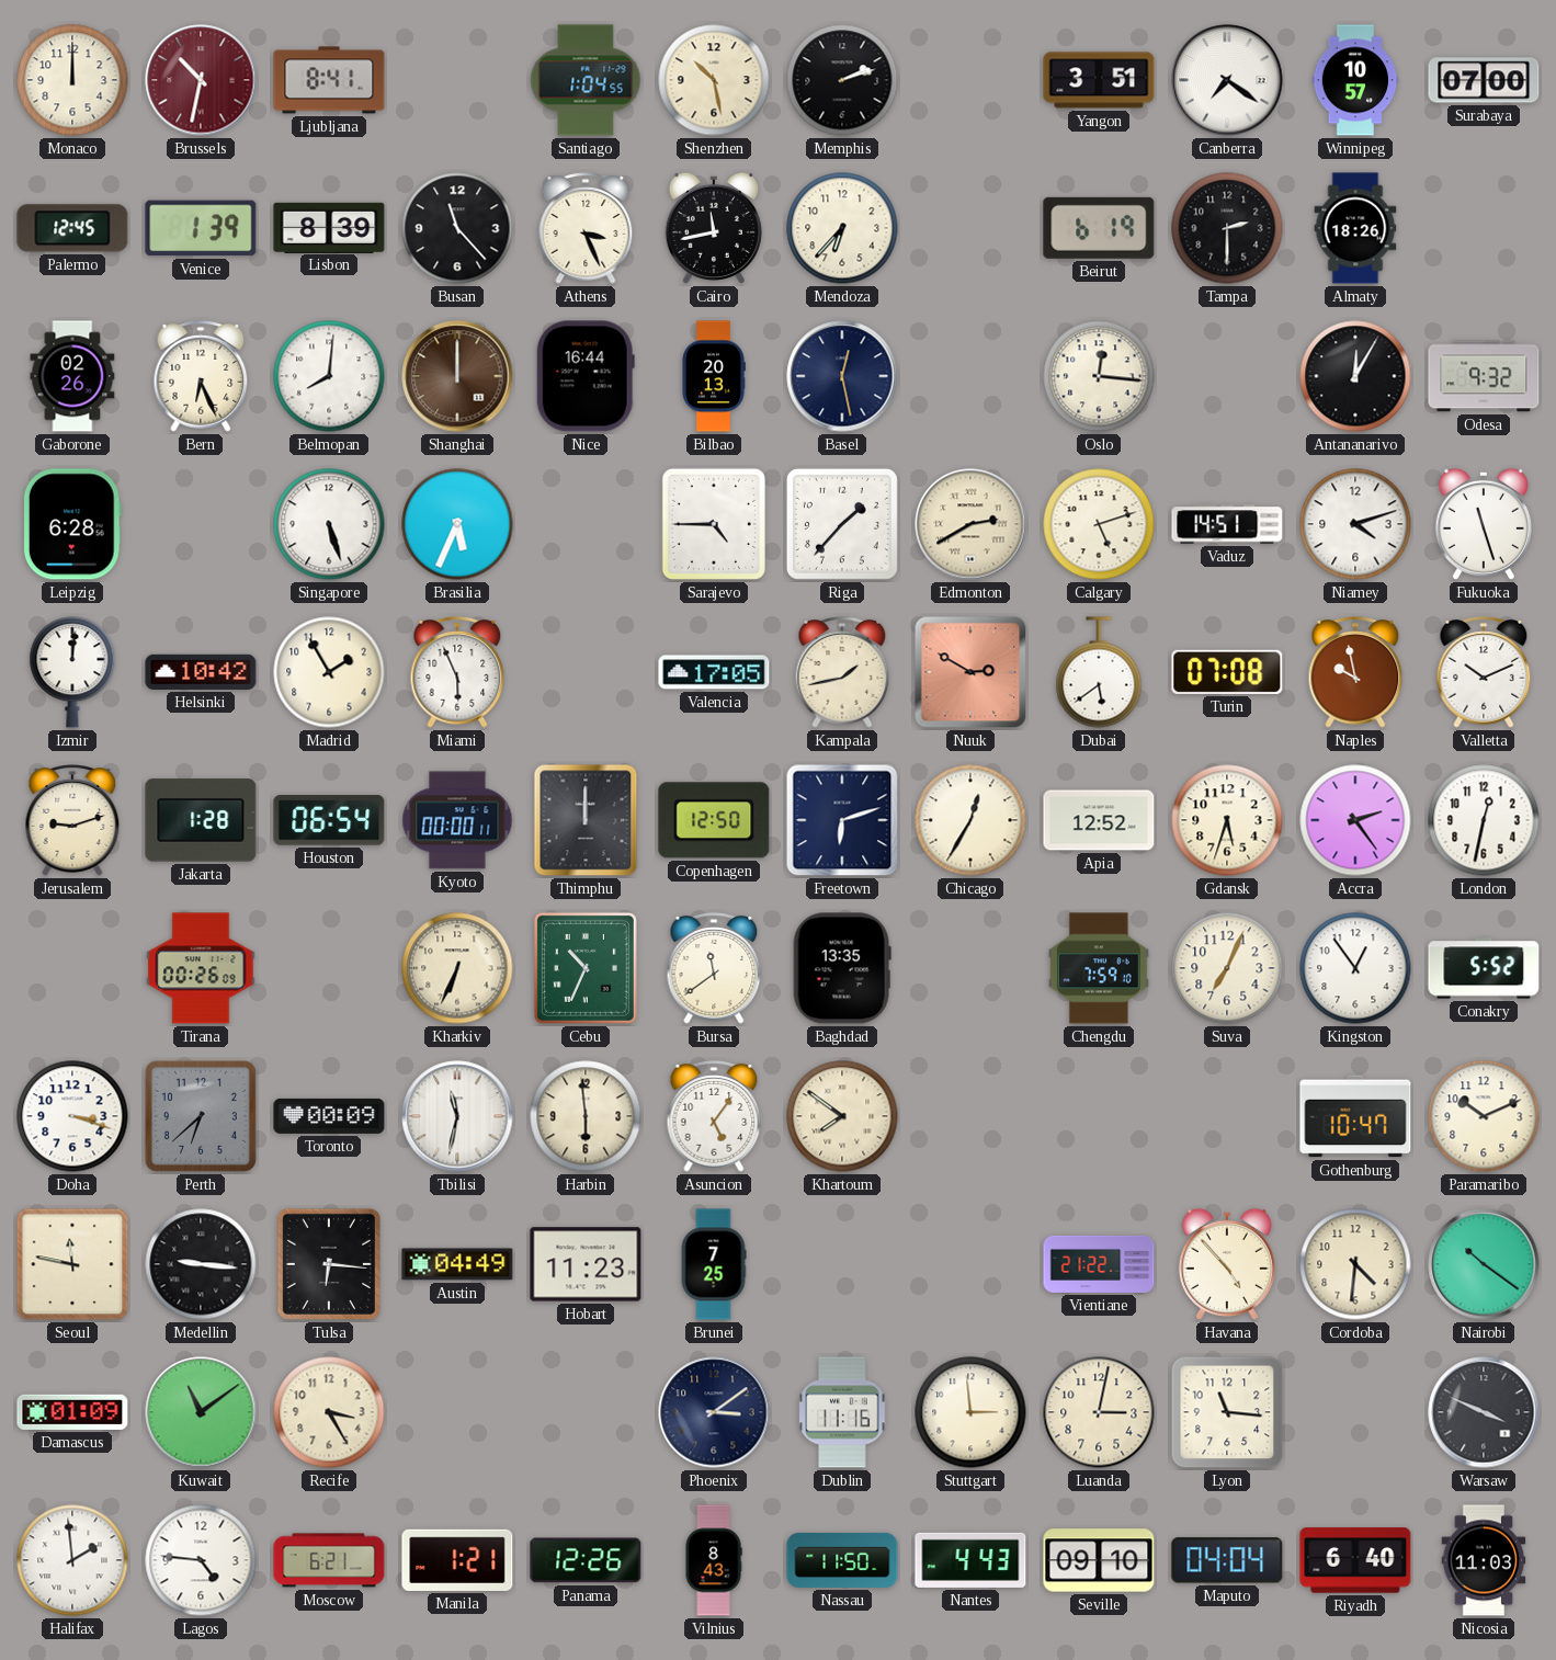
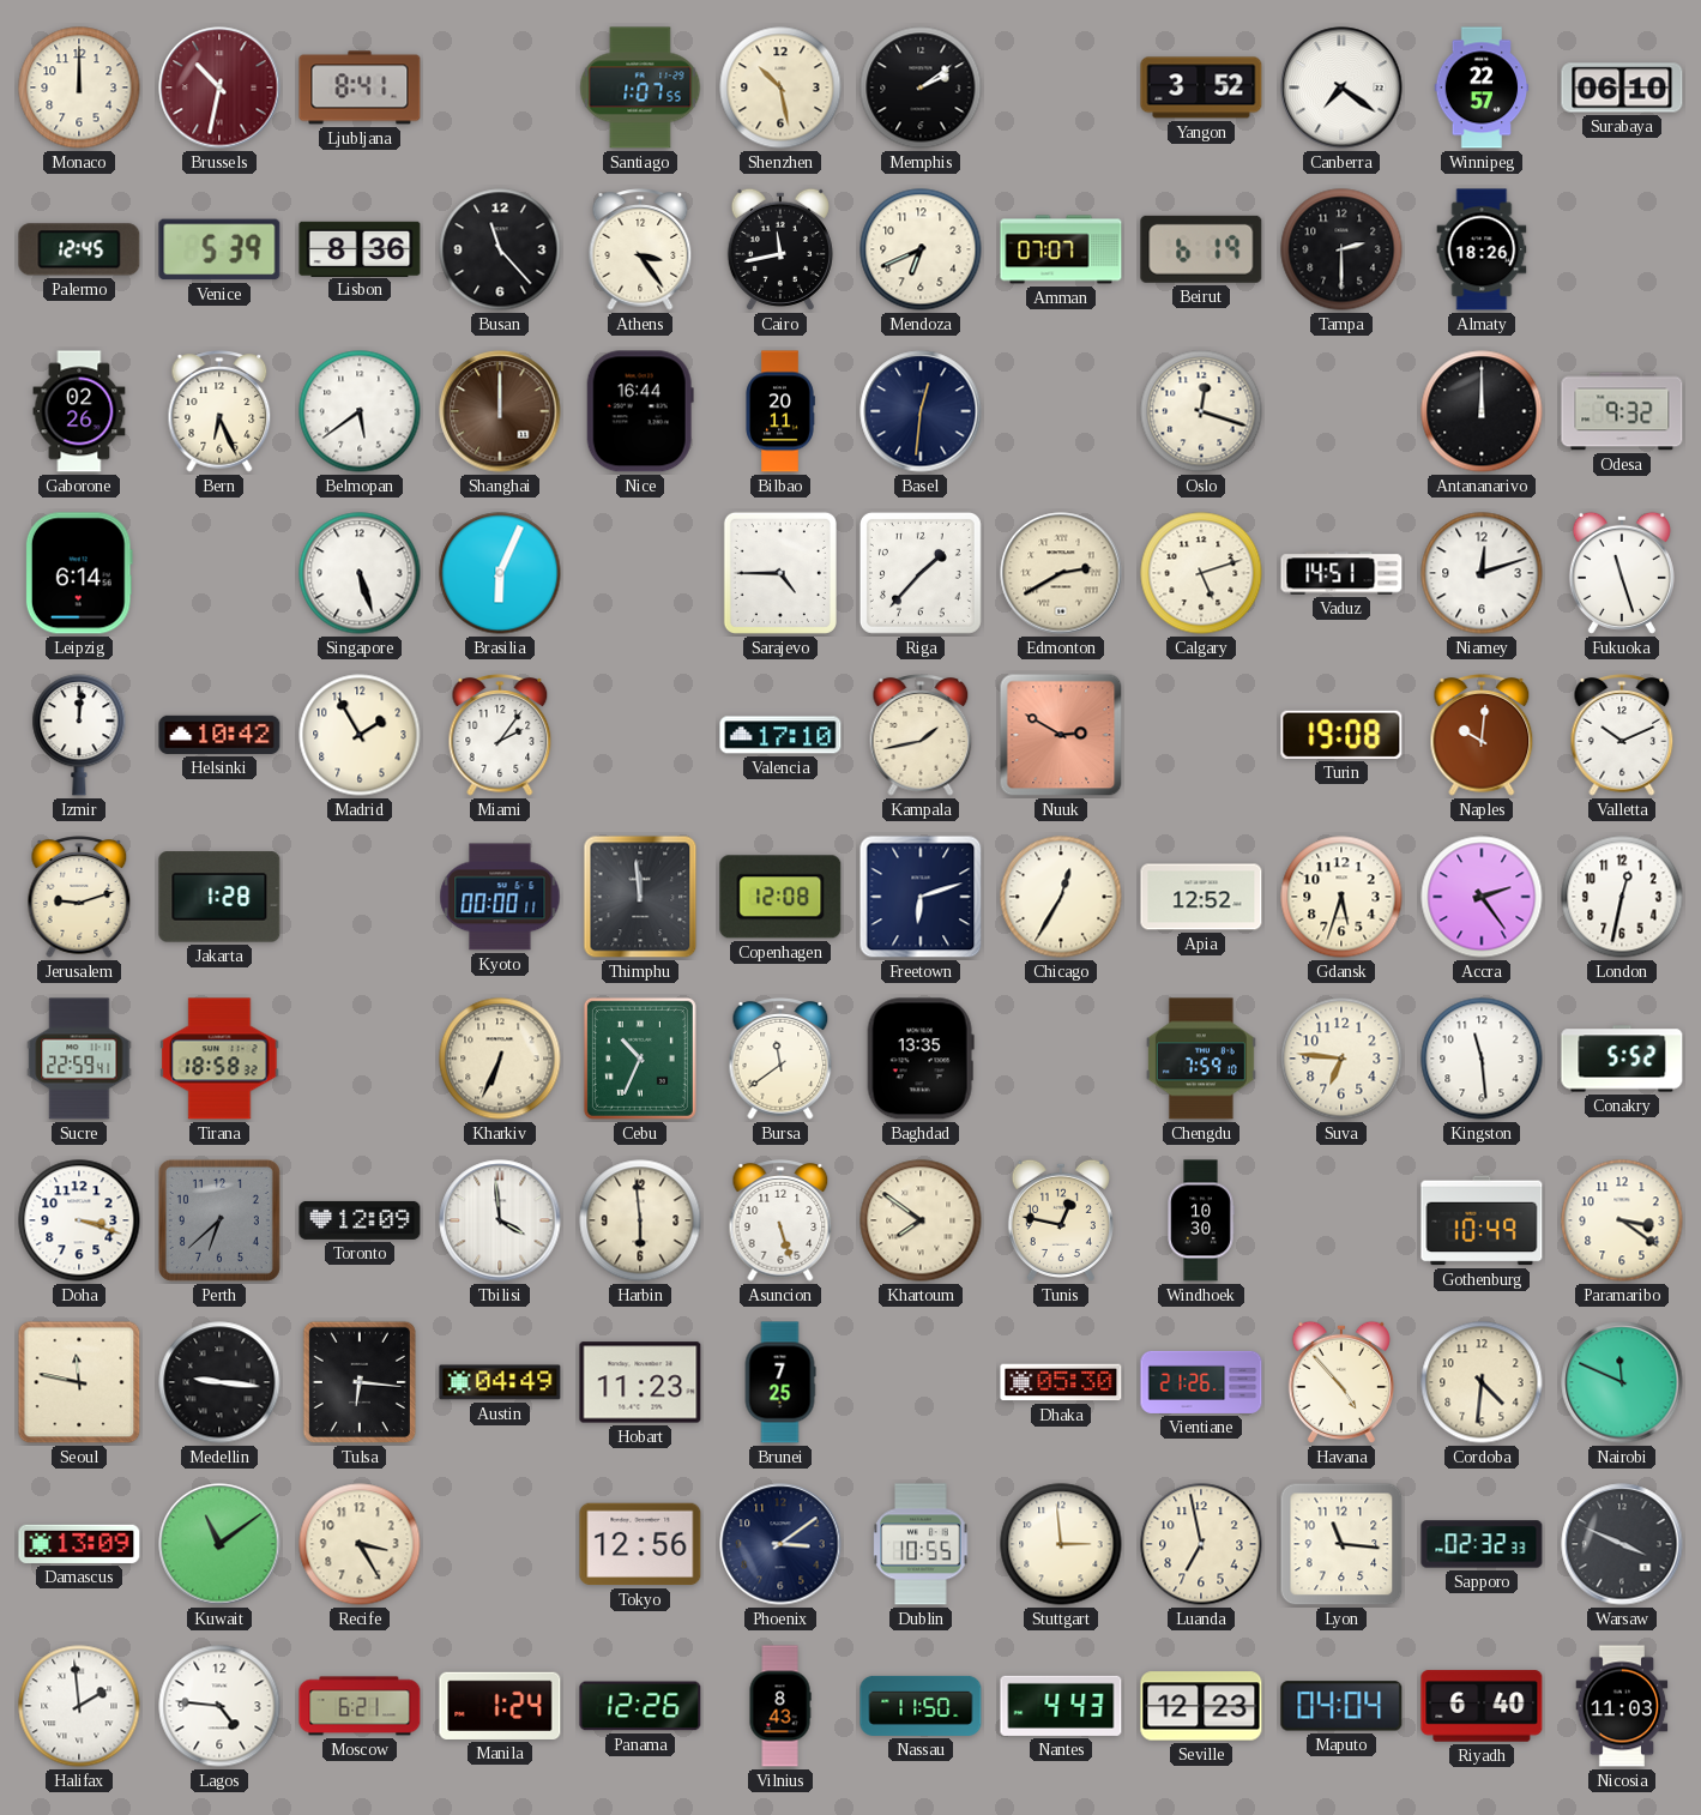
Santiago: 1:04 -> 1:07
Memphis: 2:12 -> 2:09
Yangon: 3:51 -> 3:52
Winnipeg: 10:57 -> 22:57
Surabaya: 07:00 -> 06:10
Venice: 1:39 -> 5:39
Lisbon: 8:39 -> 8:36
Athens: 3:26 -> 3:24
Mendoza: 6:37 -> 6:41
Amman: none -> 07:07
Belmopan: 8:01 -> 5:39
Bilbao: 20:13 -> 20:11
Basel: 12:28 -> 12:31
Oslo: 12:16 -> 12:18
Antananarivo: 12:05 -> 12:00
Leipzig: 6:28 -> 6:14
Brasilia: 5:34 -> 6:04
Niamey: 4:12 -> 12:12
Miami: 5:56 -> 2:06
Valencia: 17:05 -> 17:10
Dubai: 5:39 -> none
Turin: 07:08 -> 19:08
Naples: 9:58 -> 10:01
Houston: 06:54 -> none
Thimphu: 12:00 -> 11:59
Copenhagen: 12:50 -> 12:08
Sucre: none -> 22:59
Tirana: 00:26 -> 18:58
Suva: 7:04 -> 6:46
Kingston: 12:54 -> 11:29
Toronto: 00:09 -> 12:09
Tbilisi: 11:32 -> 3:59
Asuncion: 5:06 -> 5:27
Tunis: none -> 12:47
Windhoek: none -> 10:30
Gothenburg: 10:47 -> 10:49
Paramaribo: 10:11 -> 3:21
Dhaka: none -> 05:30
Vientiane: 21:22 -> 21:26
Nairobi: 10:21 -> 11:49
Damascus: 01:09 -> 13:09
Tokyo: none -> 12:56
Dublin: 11:16 -> 10:55
Luanda: 3:02 -> 6:58
Sapporo: none -> 02:32
Manila: 1:21 -> 1:24
Seville: 09:10 -> 12:23
